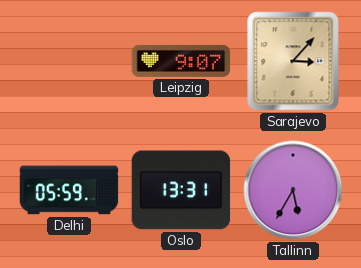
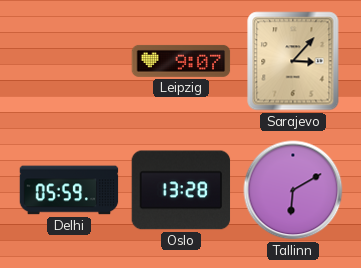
Oslo: 13:31 -> 13:28
Tallinn: 5:35 -> 6:10
